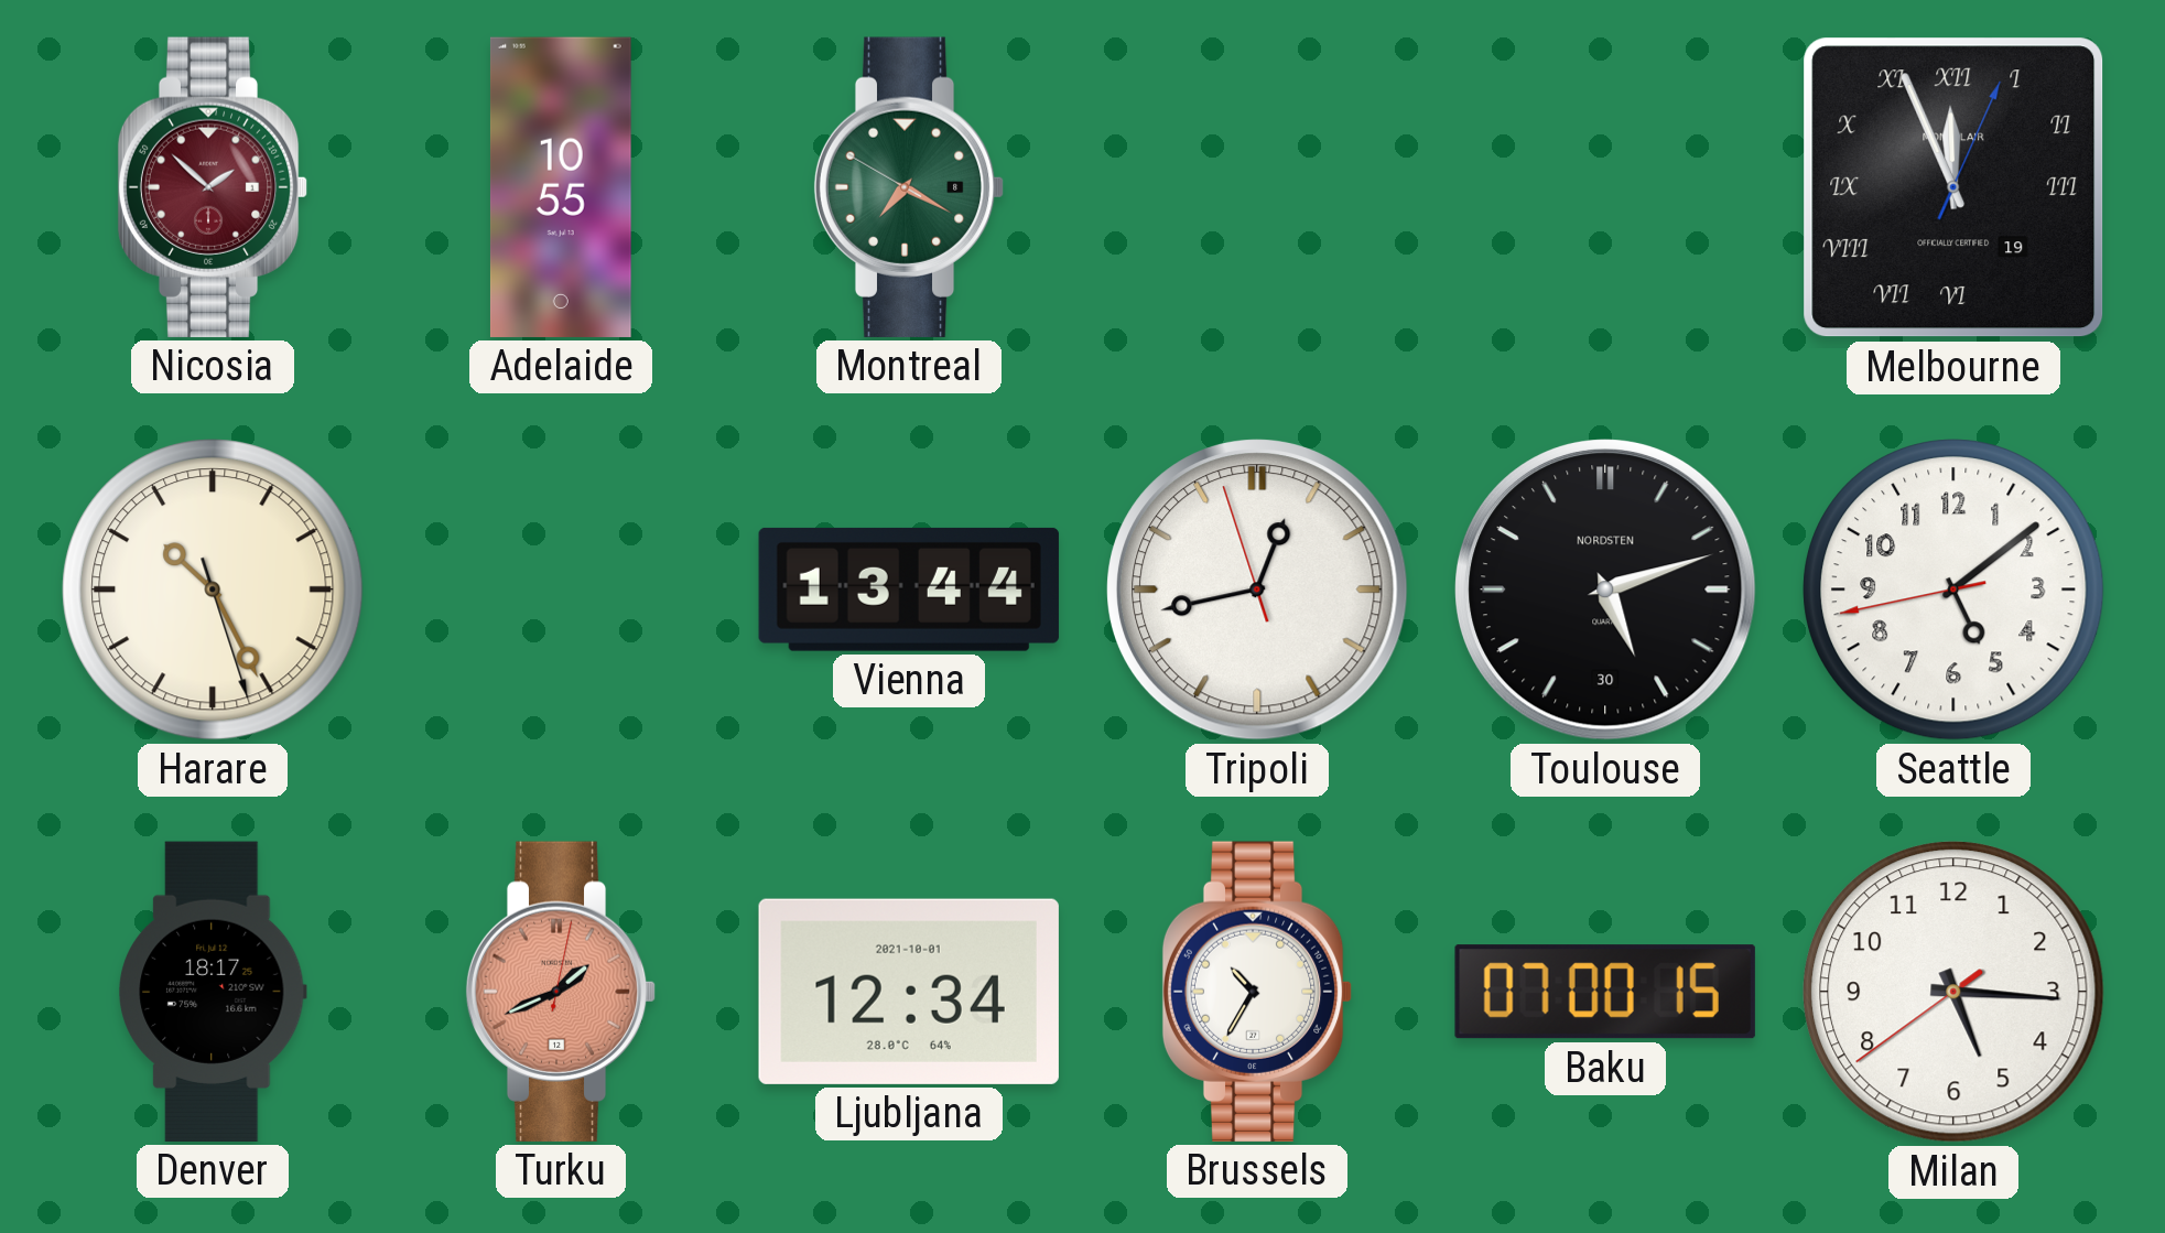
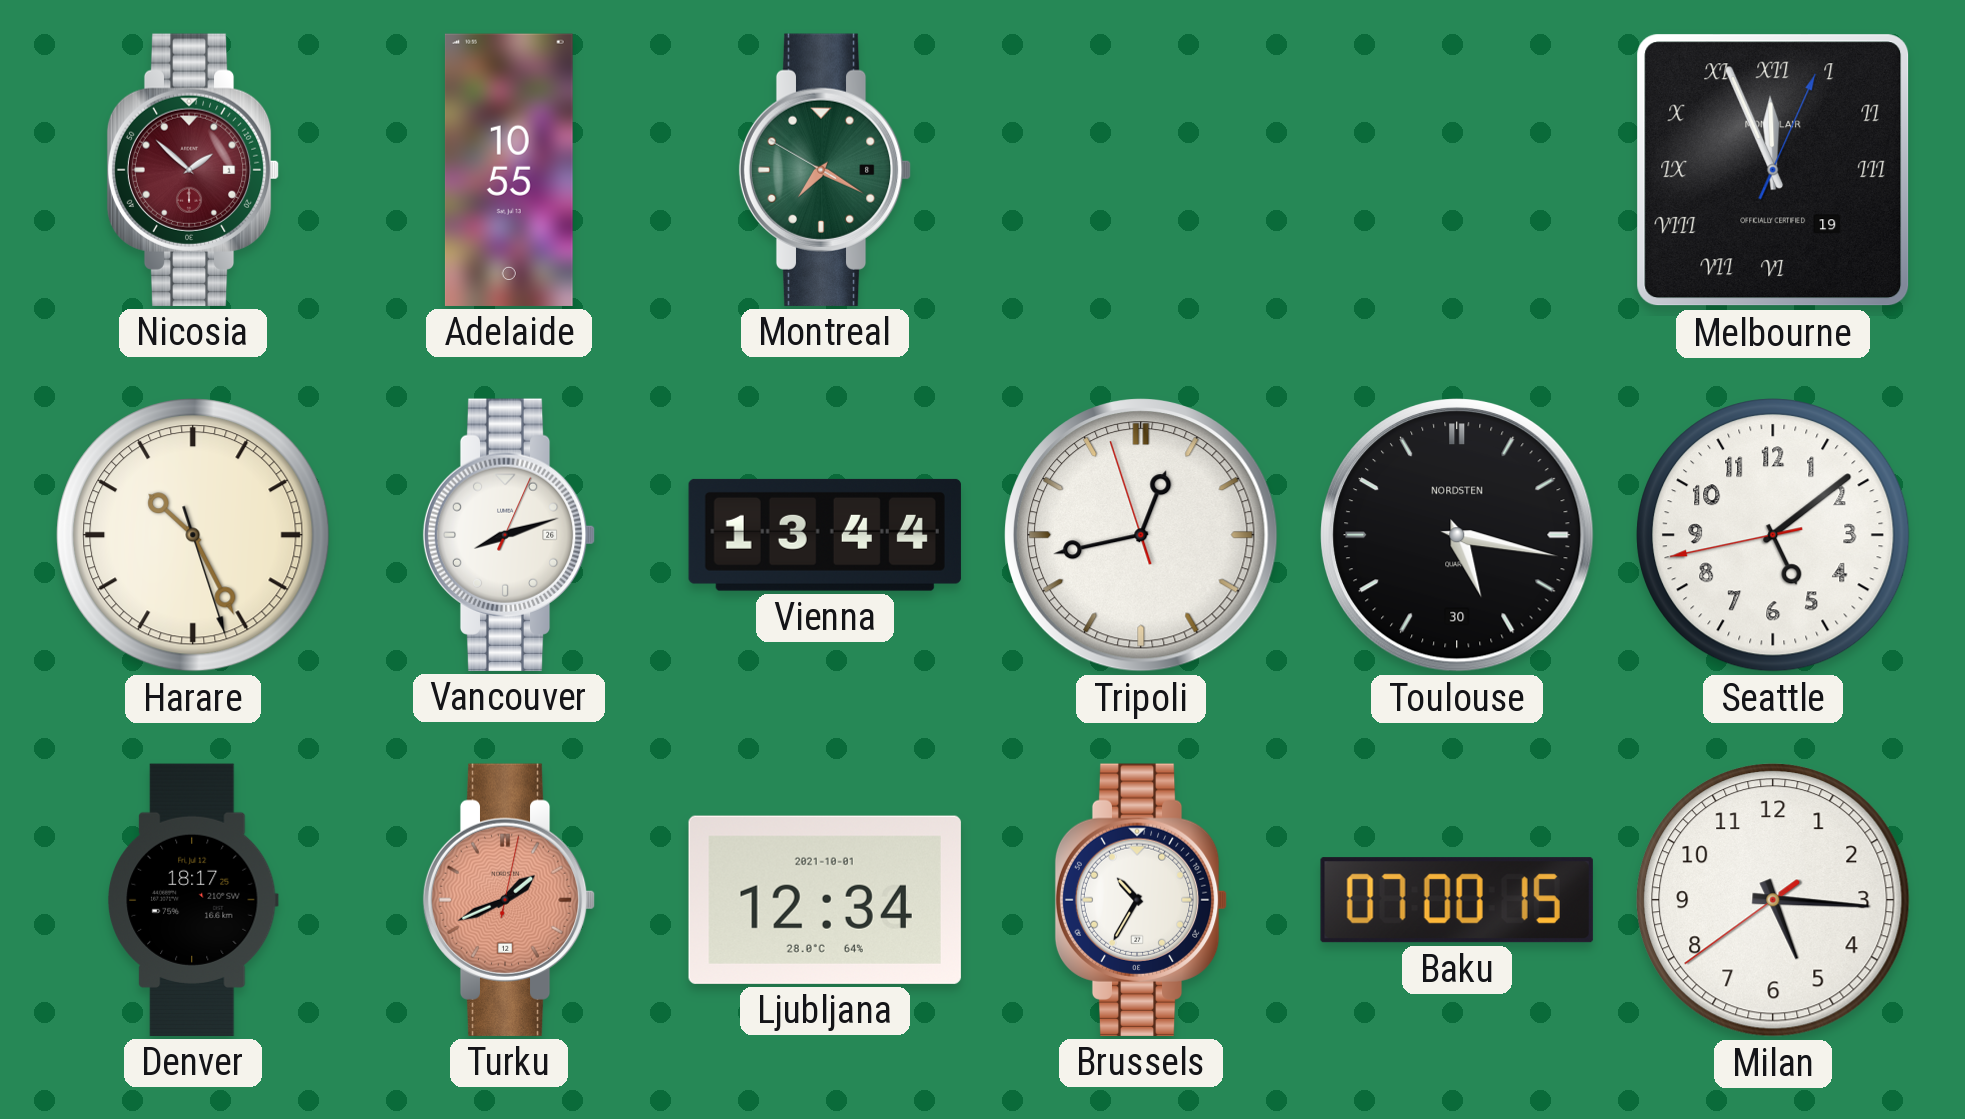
Vancouver: none -> 8:12
Toulouse: 5:12 -> 5:17
